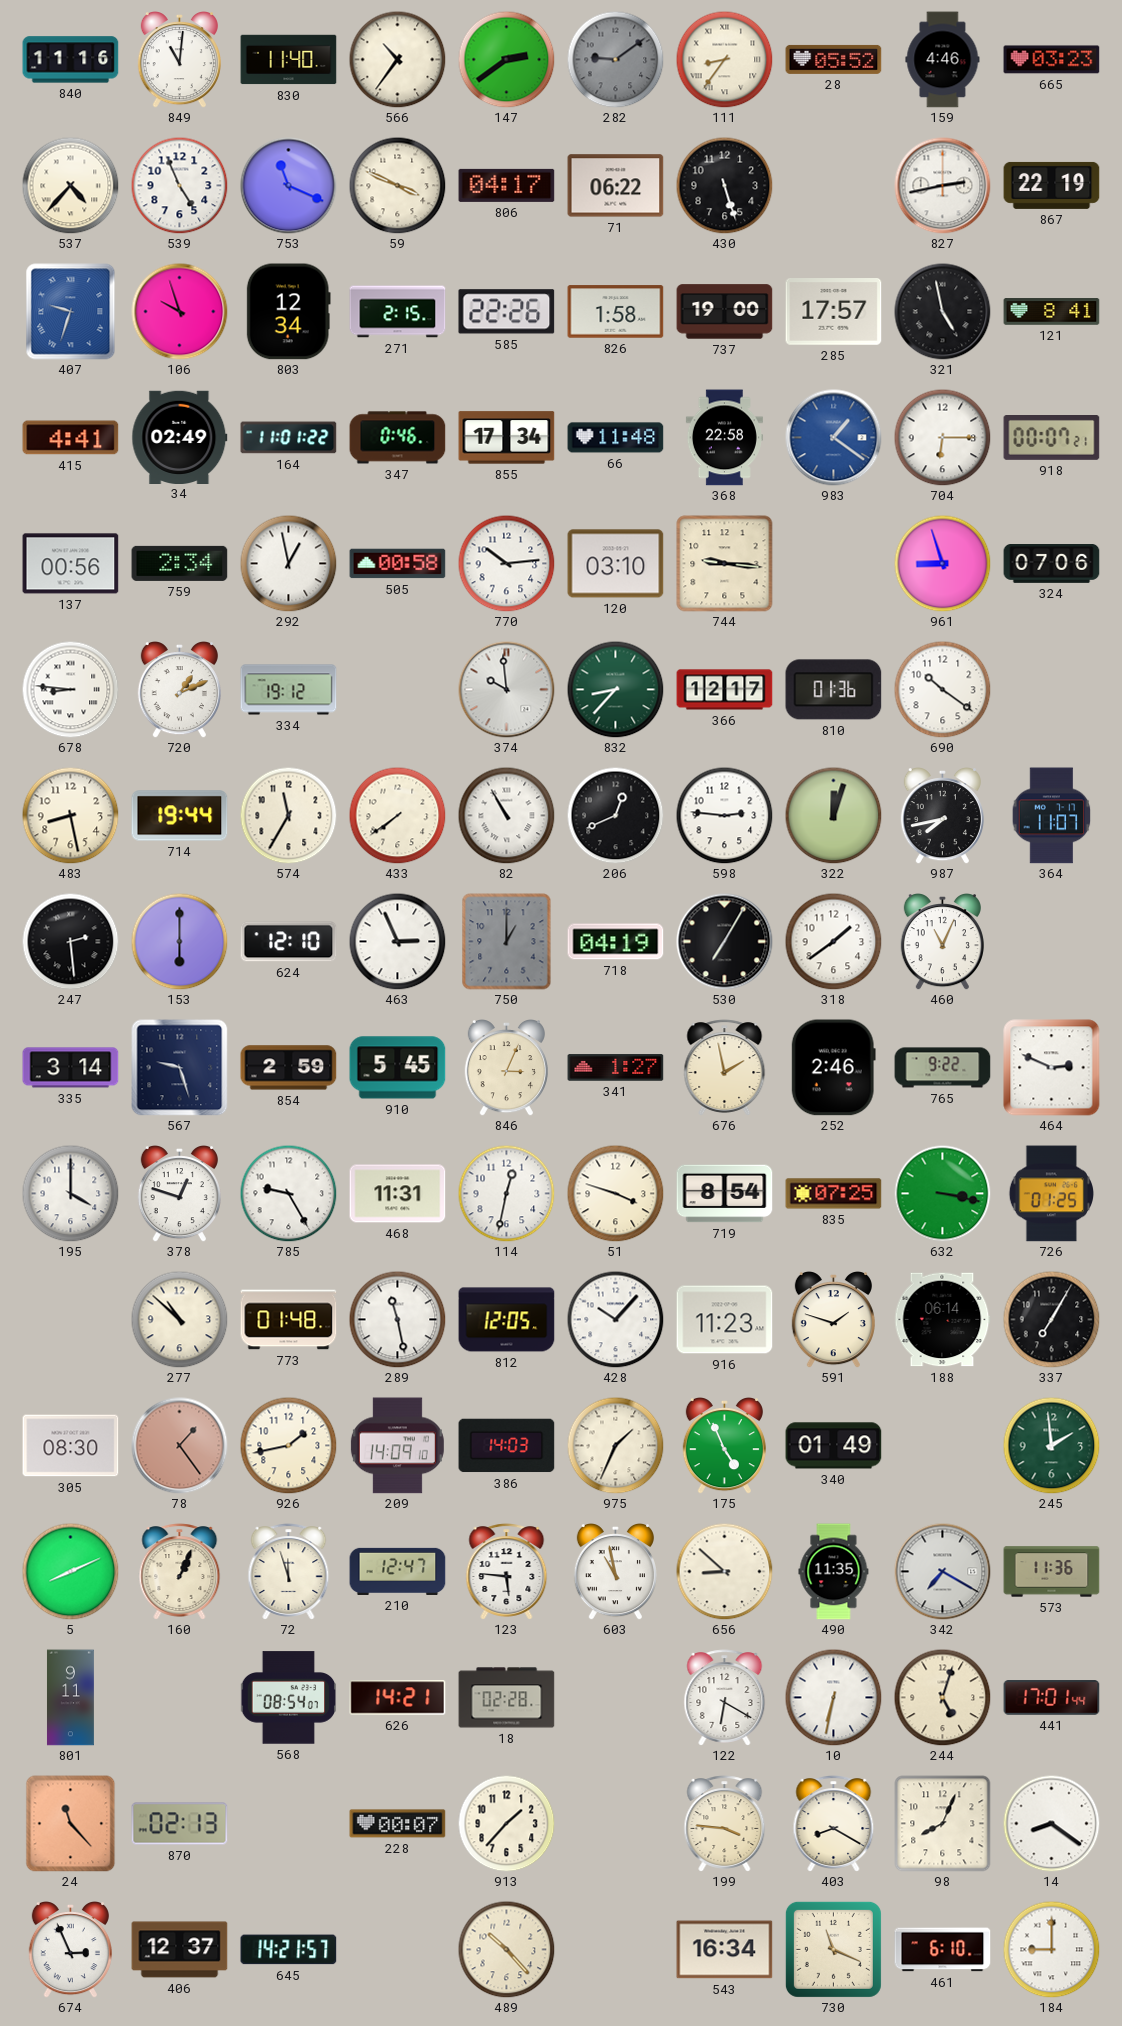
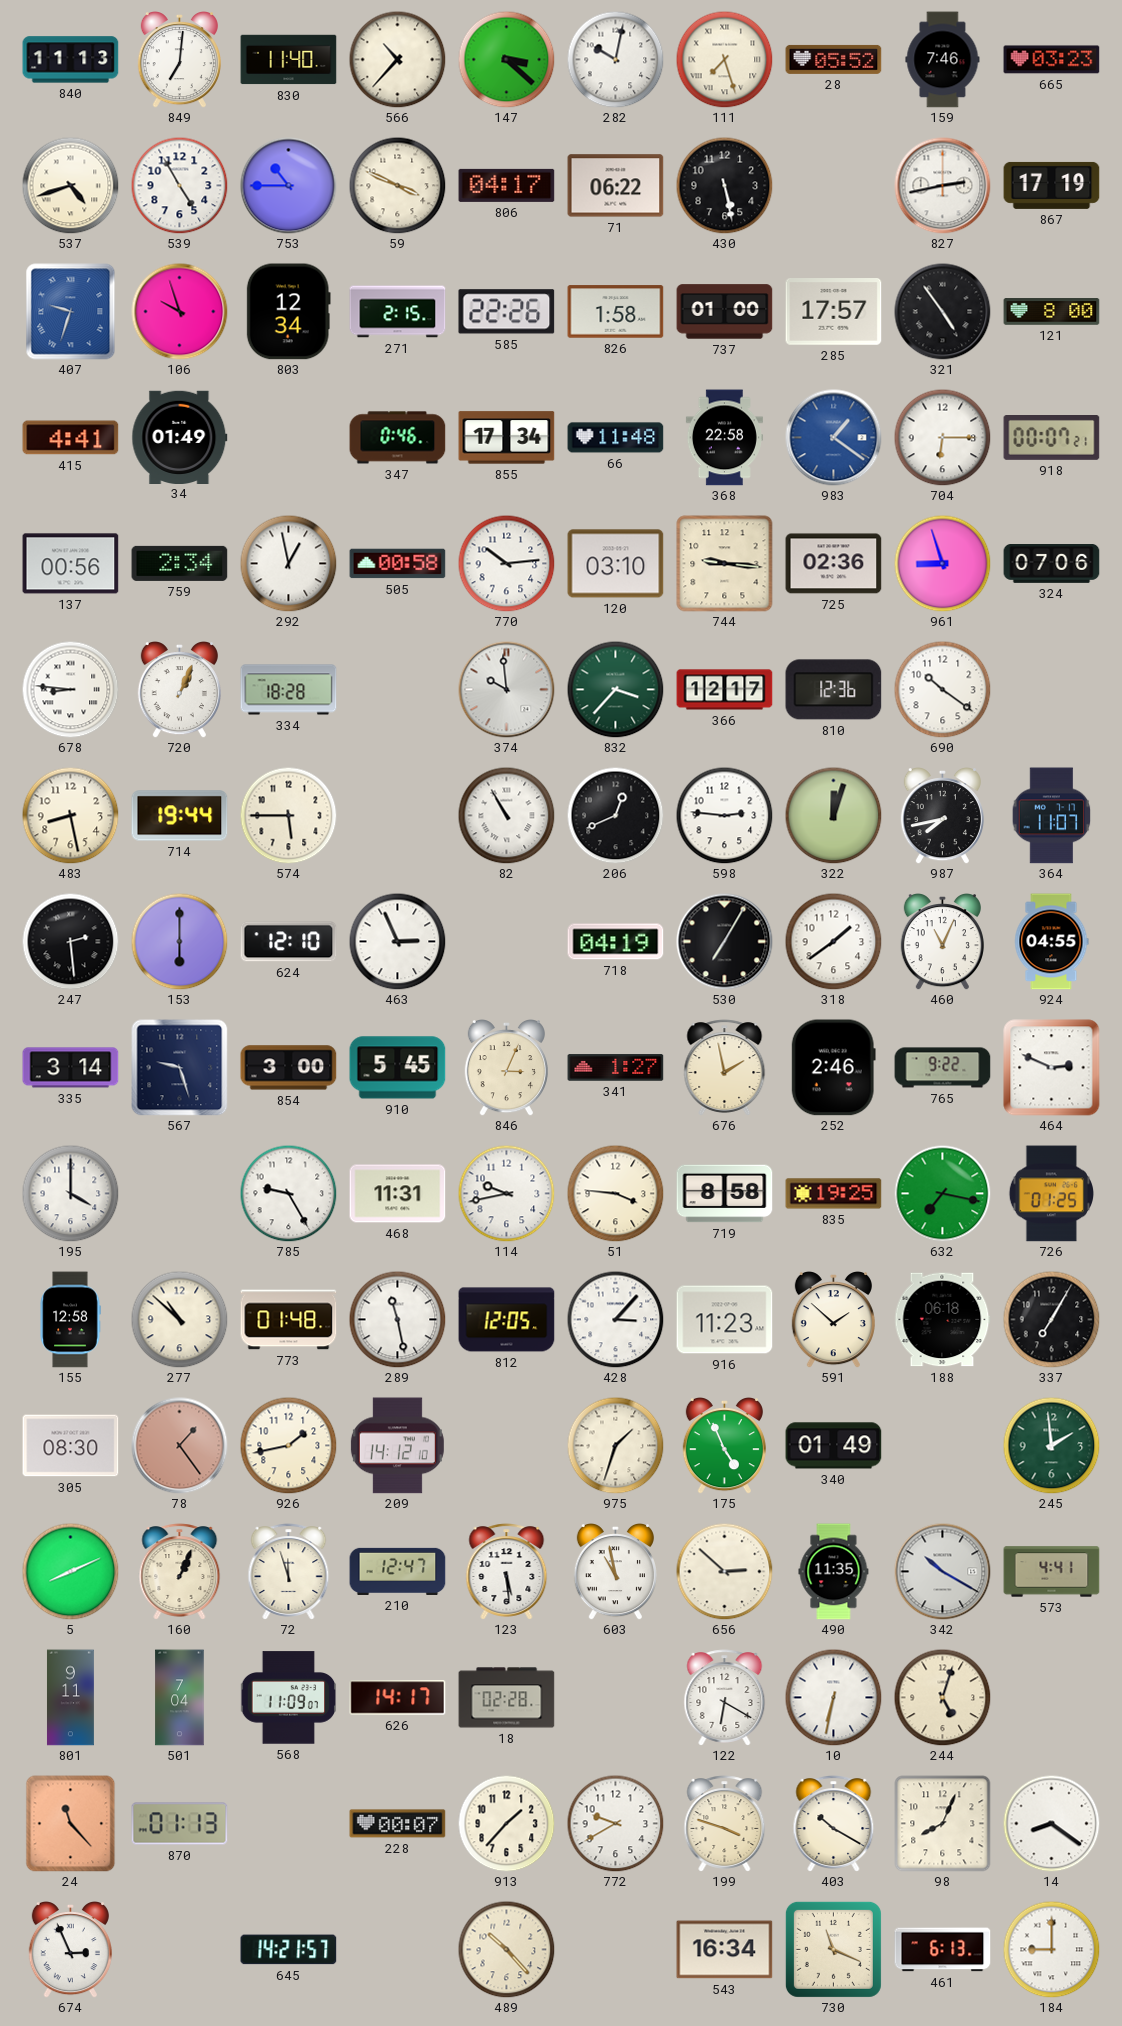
840: 11:16 -> 11:13
849: 11:01 -> 7:01
566: 10:36 -> 10:37
147: 2:39 -> 3:22
282: 9:09 -> 10:02
282 dial: grey -> white
111: 8:36 -> 7:27
159: 4:46 -> 7:46
537: 4:37 -> 4:42
539: 4:56 -> 4:55
753: 11:19 -> 10:45
430: 5:27 -> 5:28
867: 22:19 -> 17:19
737: 19:00 -> 01:00
321: 4:58 -> 4:54
121: 8:41 -> 8:00
34: 02:49 -> 01:49
164: 11:01 -> none
725: none -> 02:36
720: 1:11 -> 1:04
334: 19:12 -> 18:28
832: 8:37 -> 3:37
810: 01:36 -> 12:36
574: 11:35 -> 5:45
433: 7:39 -> none
750: 1:00 -> none
924: none -> 04:55
854: 2:59 -> 3:00
378: 12:48 -> none
114: 12:32 -> 9:43
51: 3:48 -> 3:46
719: 8:54 -> 8:58
835: 07:25 -> 19:25
632: 3:17 -> 7:17
155: none -> 12:58
428: 10:07 -> 3:07
591: 1:48 -> 1:52
188: 06:14 -> 06:18
209: 14:09 -> 14:12
386: 14:03 -> none
975: 1:34 -> 1:33
123: 5:46 -> 5:29
656: 8:52 -> 2:52
342: 7:20 -> 10:20
573: 11:36 -> 4:41
501: none -> 7:04
568: 08:54 -> 11:09
626: 14:21 -> 14:17
441: 17:01 -> none
870: 02:13 -> 01:13
772: none -> 9:40
199: 3:46 -> 3:48
403: 8:20 -> 10:20
406: 12:37 -> none
461: 6:10 -> 6:13
